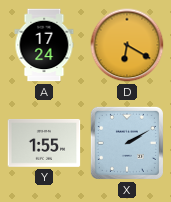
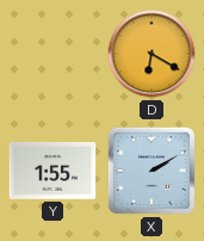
A: 17:24 -> none
